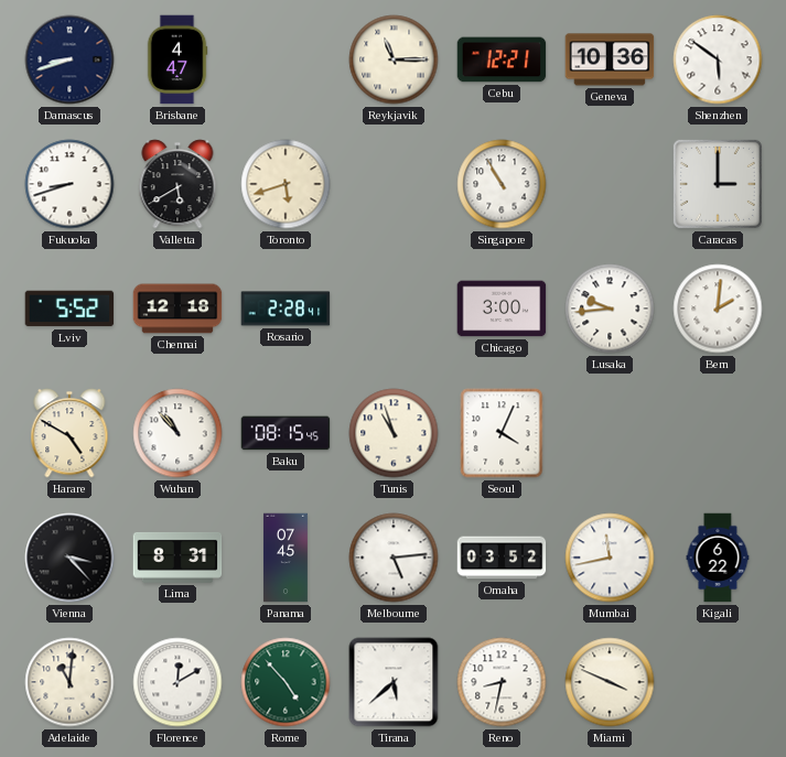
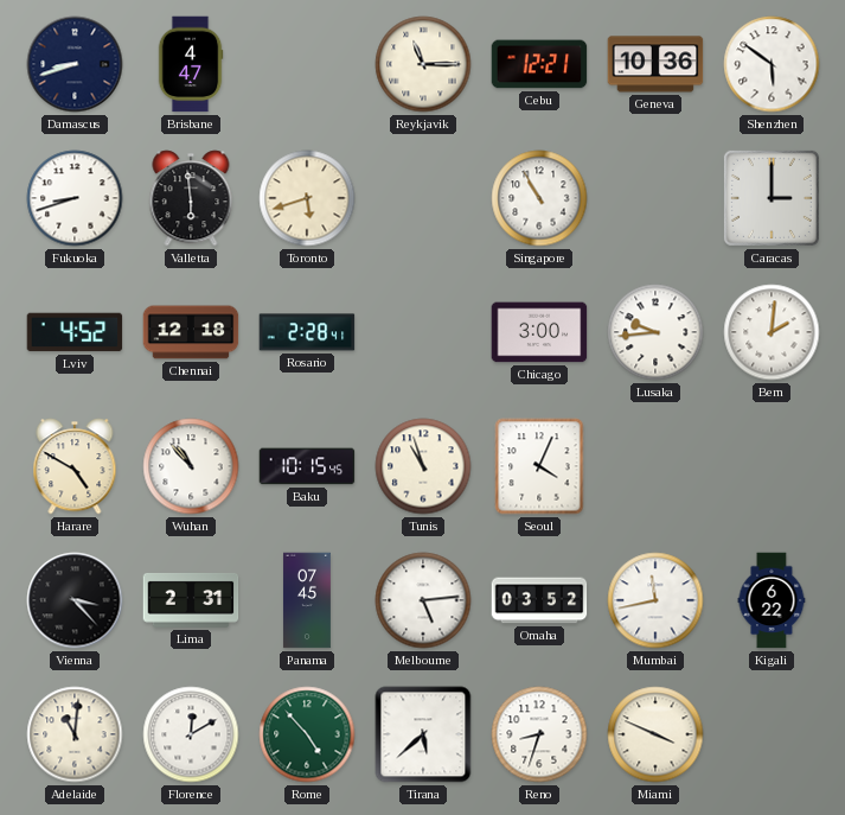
Valletta: 5:40 -> 5:59
Lviv: 5:52 -> 4:52
Baku: 08:15 -> 10:15
Lima: 8:31 -> 2:31
Reno: 8:32 -> 8:33
